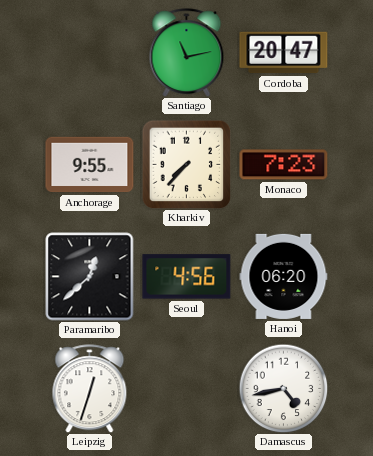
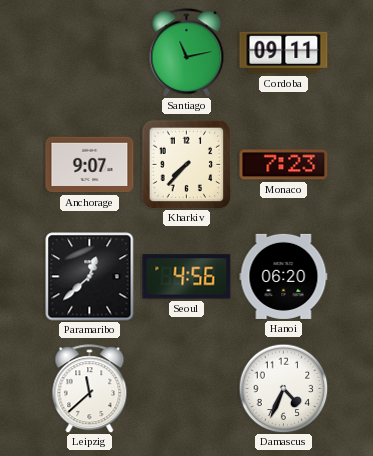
Cordoba: 20:47 -> 09:11
Anchorage: 9:55 -> 9:07
Leipzig: 12:33 -> 11:38
Damascus: 4:43 -> 4:34
